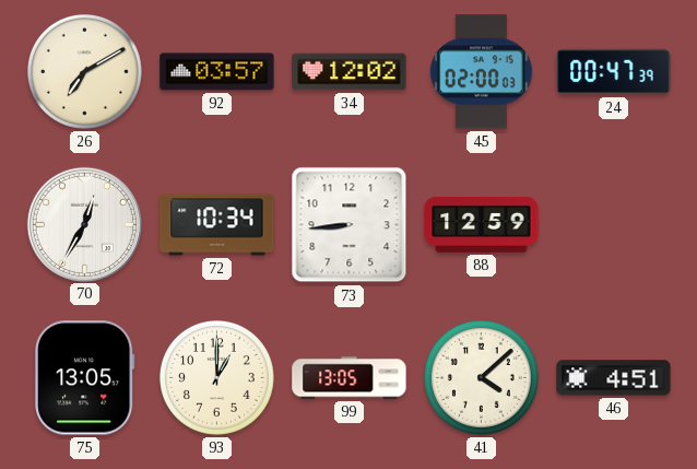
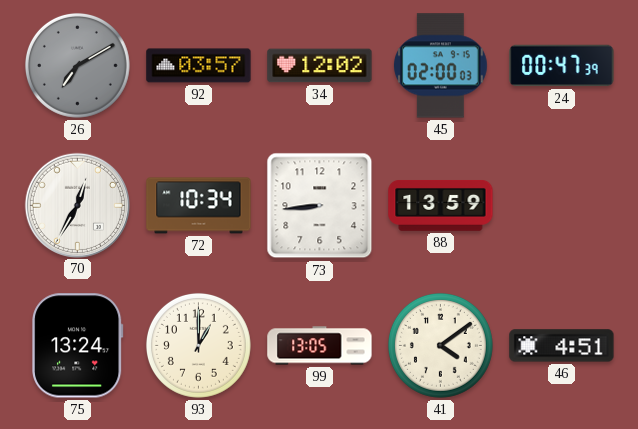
26 dial: cream -> grey
88: 12:59 -> 13:59
75: 13:05 -> 13:24
41: 4:08 -> 4:09
